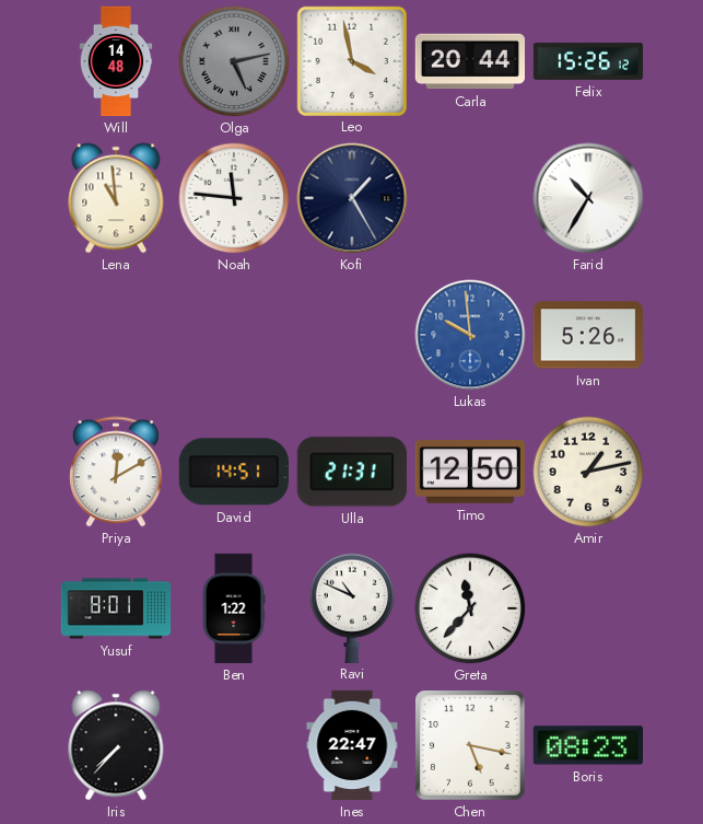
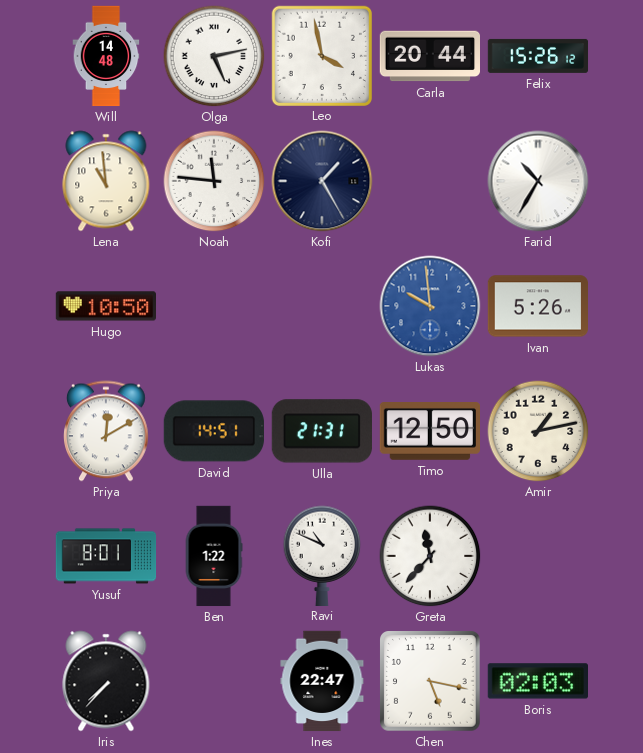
Olga dial: grey -> white
Hugo: none -> 10:50
Boris: 08:23 -> 02:03
